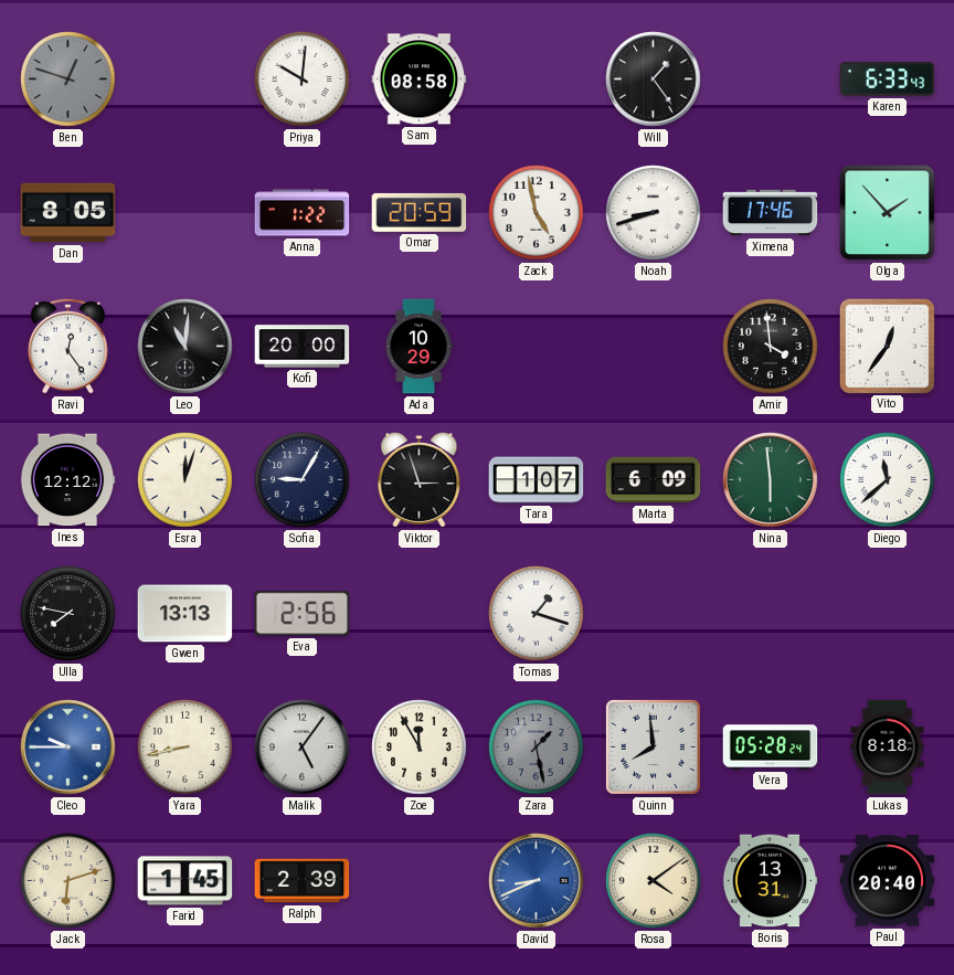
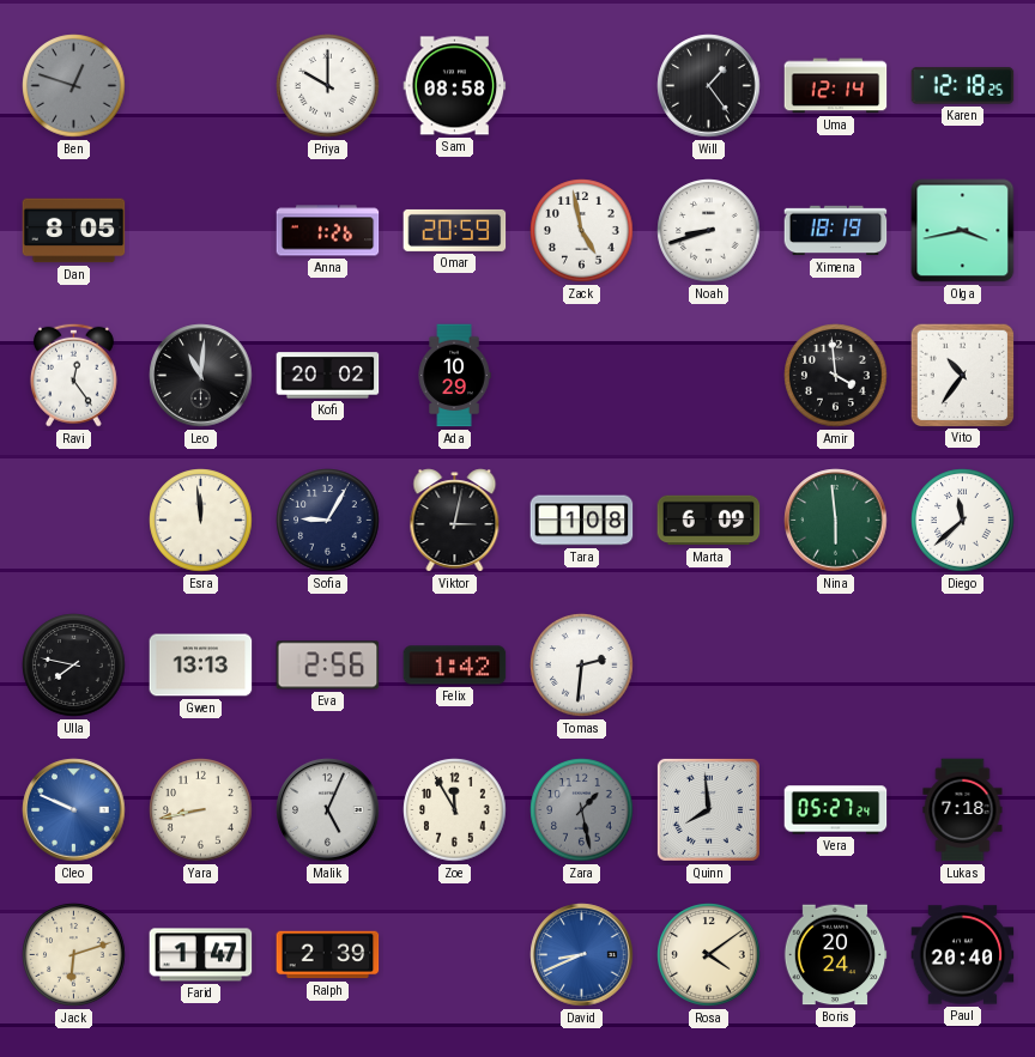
Priya: 10:01 -> 10:00
Uma: none -> 12:14
Karen: 6:33 -> 12:18
Anna: 1:22 -> 1:26
Ximena: 17:46 -> 18:19
Olga: 1:53 -> 3:43
Kofi: 20:00 -> 20:02
Vito: 12:36 -> 10:36
Ines: 12:12 -> none
Esra: 12:03 -> 11:59
Viktor: 2:57 -> 3:02
Tara: 1:07 -> 1:08
Felix: none -> 1:42
Tomas: 1:18 -> 2:31
Cleo: 9:45 -> 9:49
Malik: 5:06 -> 5:04
Vera: 05:28 -> 05:27
Lukas: 8:18 -> 7:18
Farid: 1:45 -> 1:47
Boris: 13:31 -> 20:24
